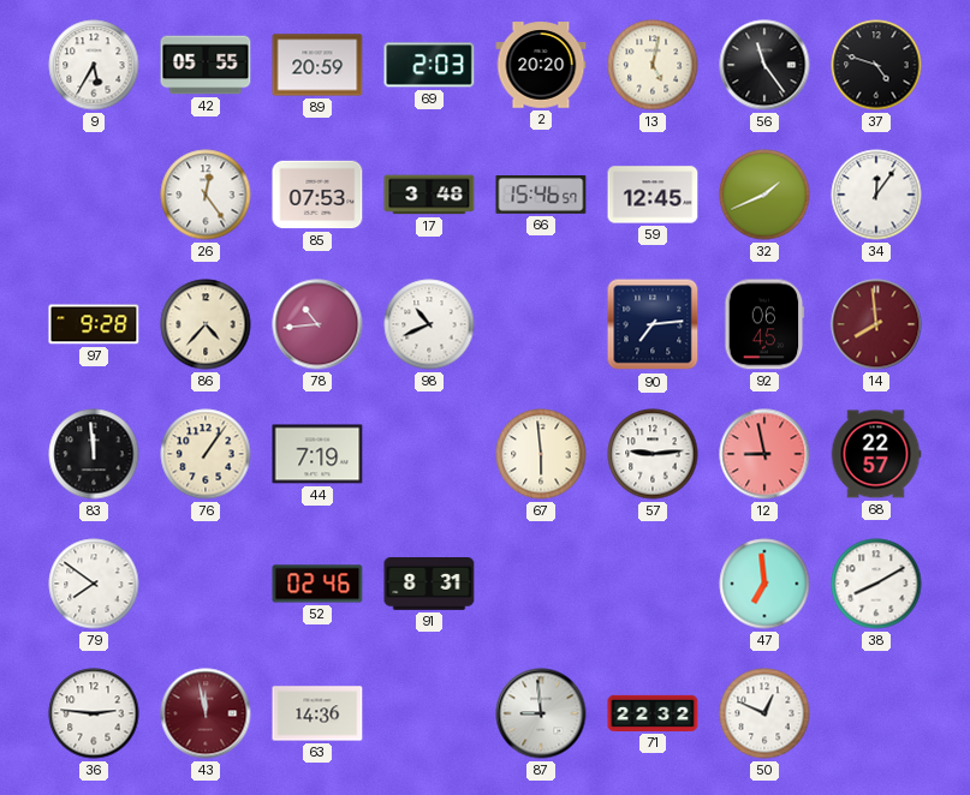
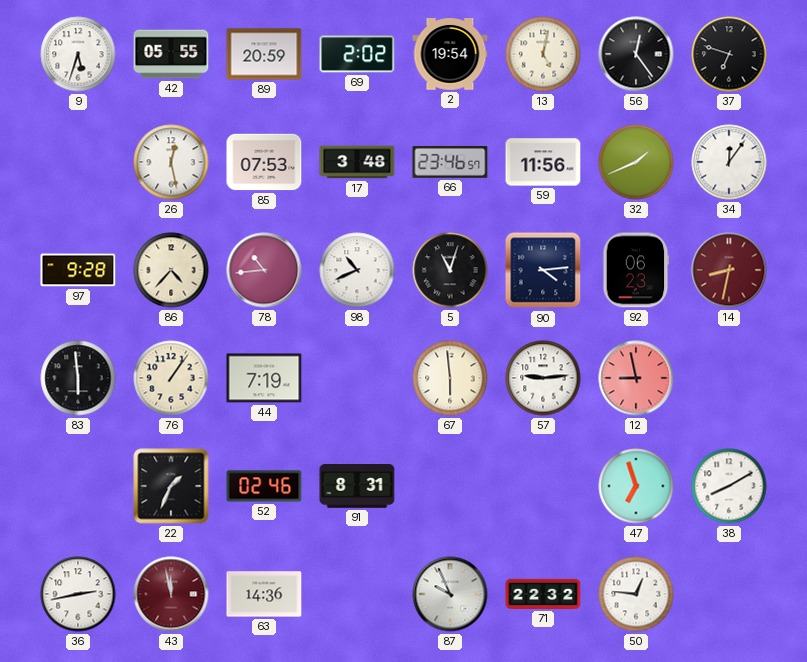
9: 5:35 -> 5:33
69: 2:03 -> 2:02
2: 20:20 -> 19:54
56: 11:24 -> 12:24
37: 4:48 -> 6:48
26: 12:24 -> 12:28
66: 15:46 -> 23:46
59: 12:45 -> 11:56
5: none -> 11:03
90: 7:14 -> 4:14
92: 06:45 -> 06:23
14: 7:59 -> 8:32
83: 11:59 -> 5:59
68: 22:57 -> none
79: 7:51 -> none
22: none -> 1:34
47: 6:59 -> 6:57
36: 2:46 -> 2:43
87: 8:59 -> 9:56
50: 12:49 -> 12:46
